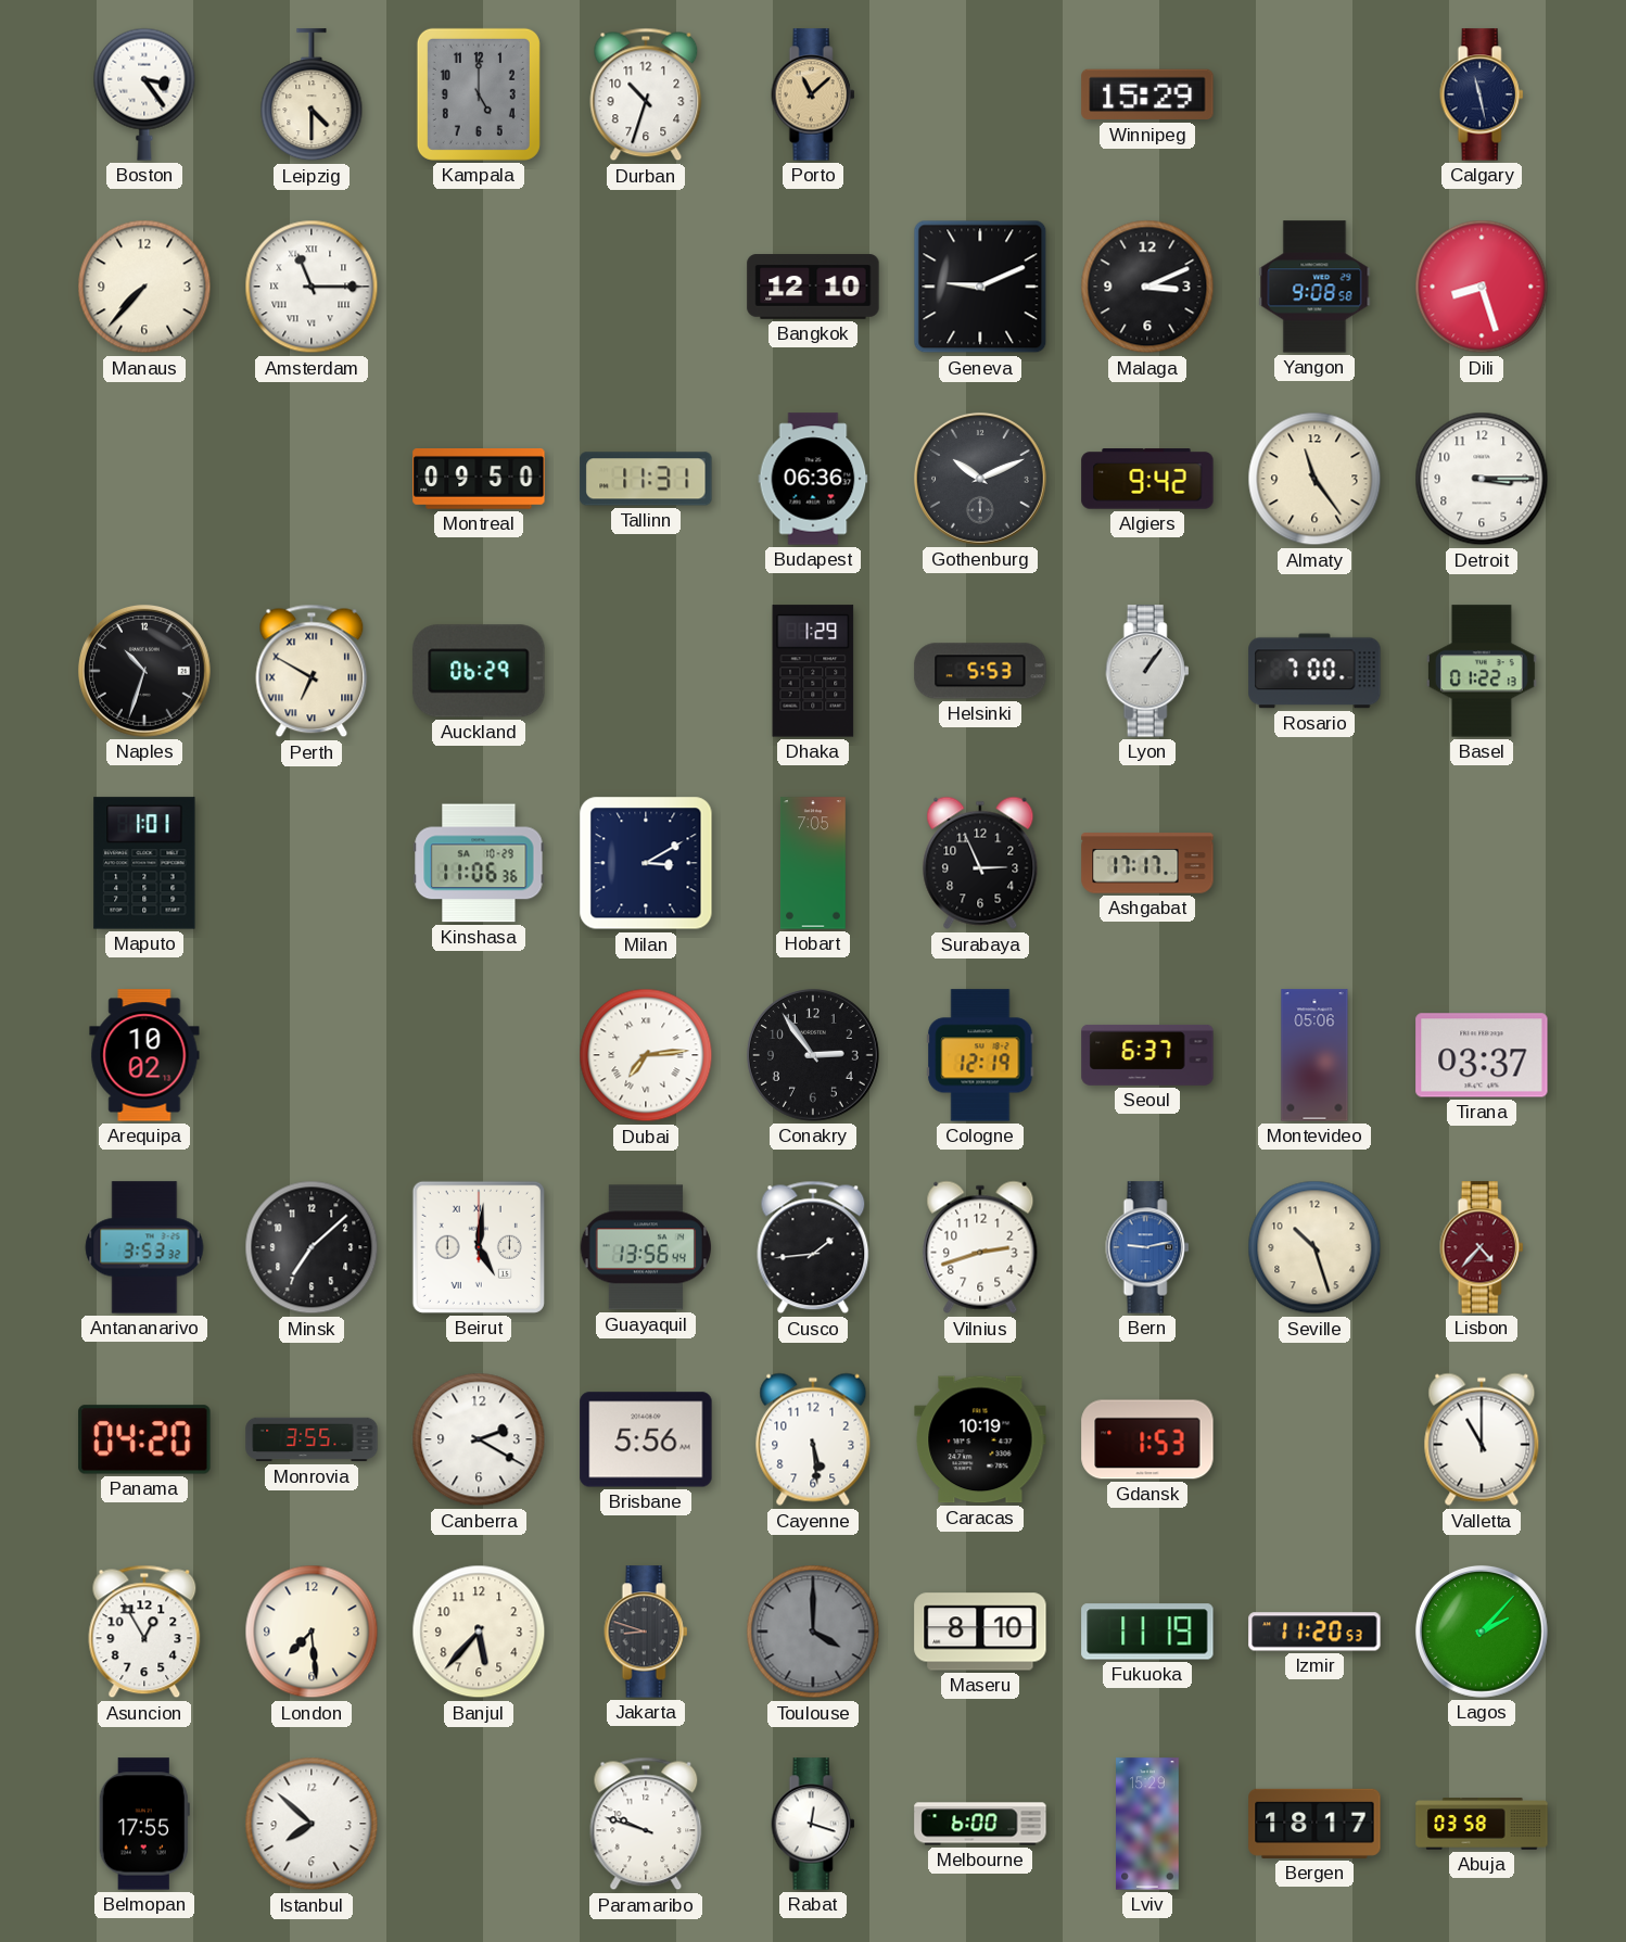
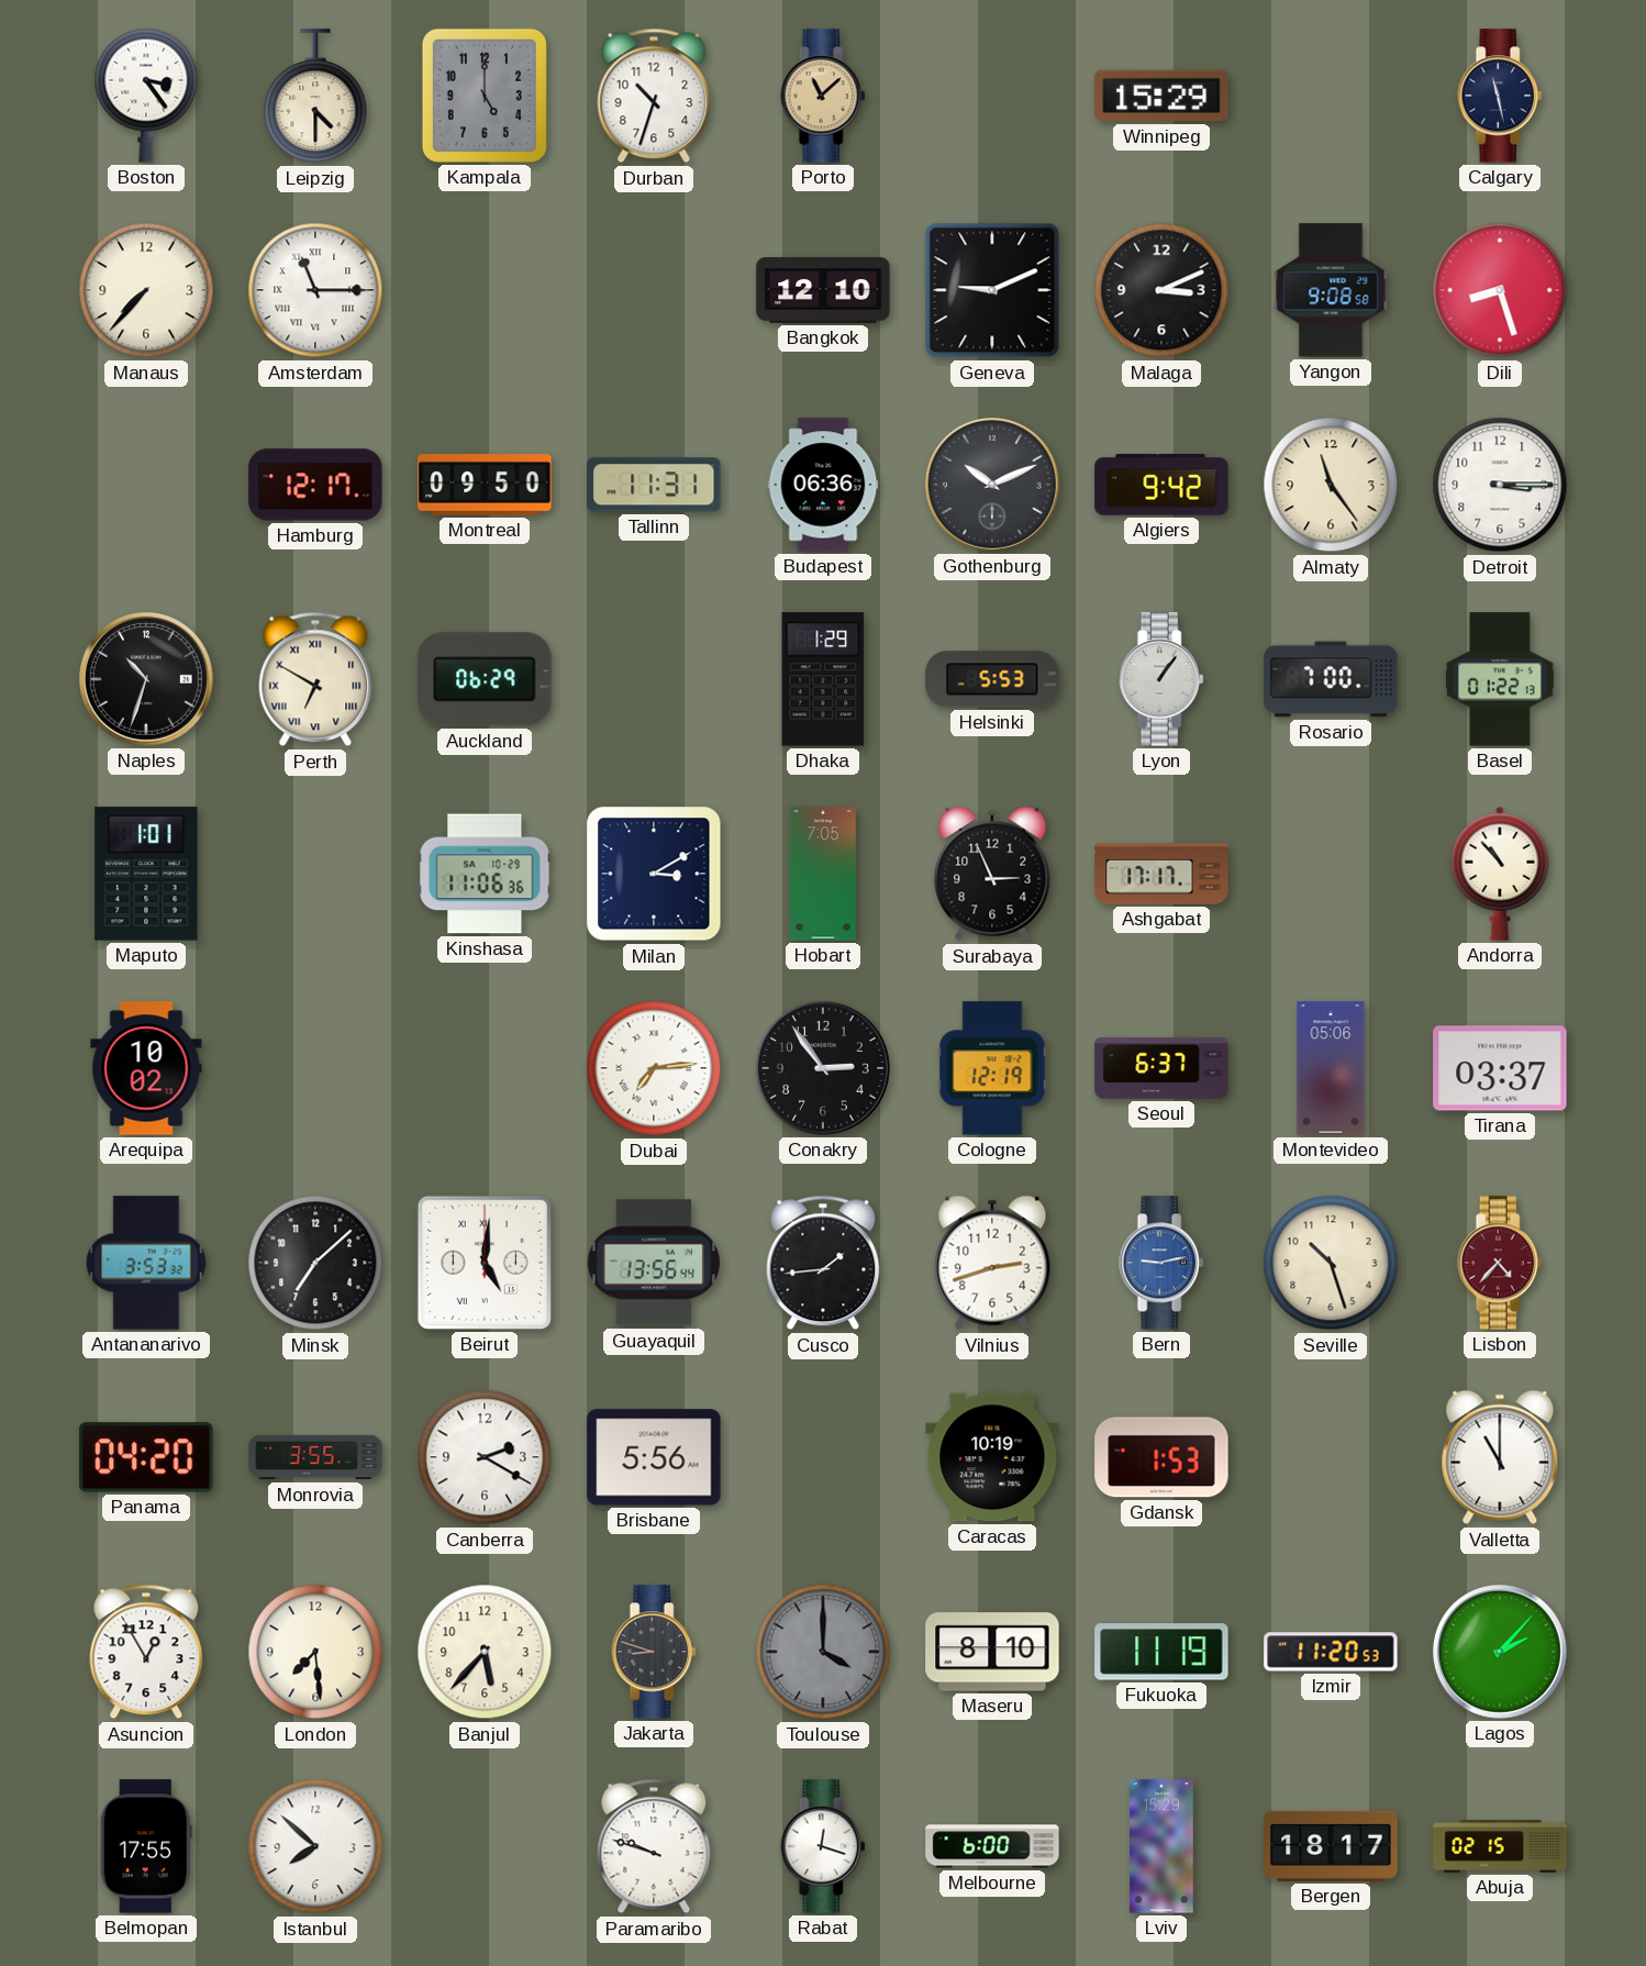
Hamburg: none -> 12:17
Andorra: none -> 10:53
Cayenne: 5:29 -> none
Abuja: 03:58 -> 02:15
